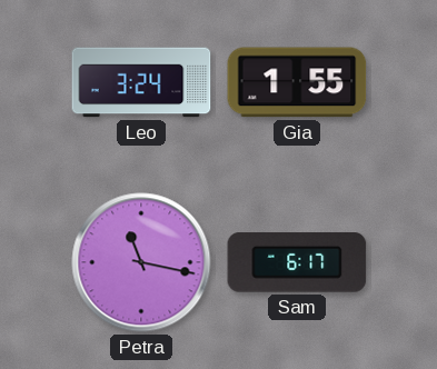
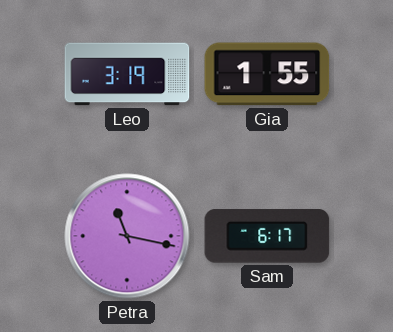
Leo: 3:24 -> 3:19
